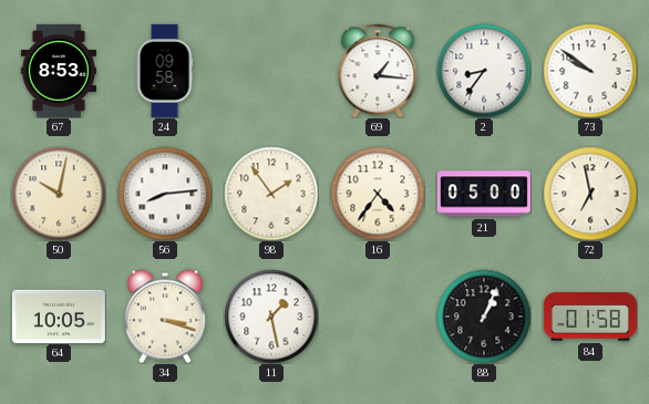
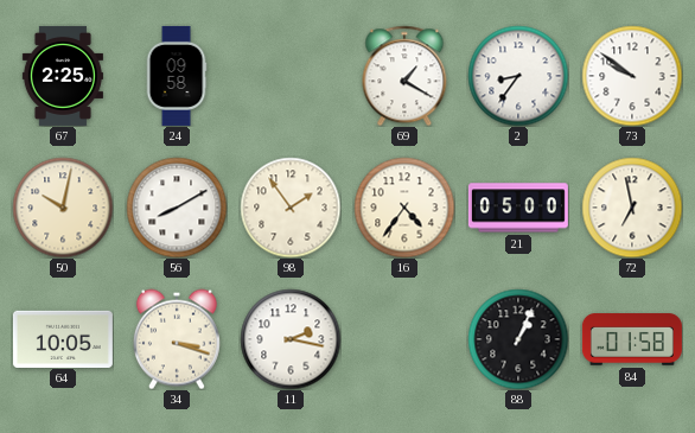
67: 8:53 -> 2:25
69: 1:16 -> 1:20
56: 8:14 -> 8:10
11: 1:28 -> 2:17
